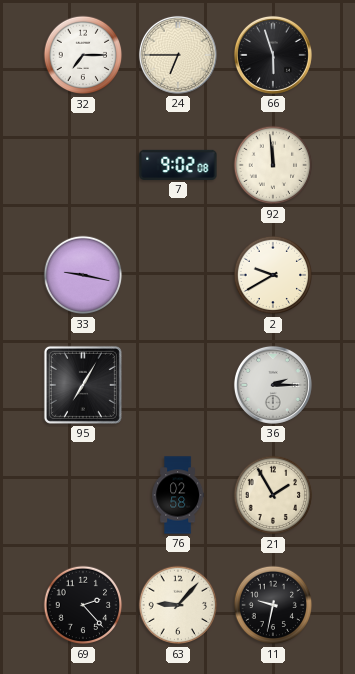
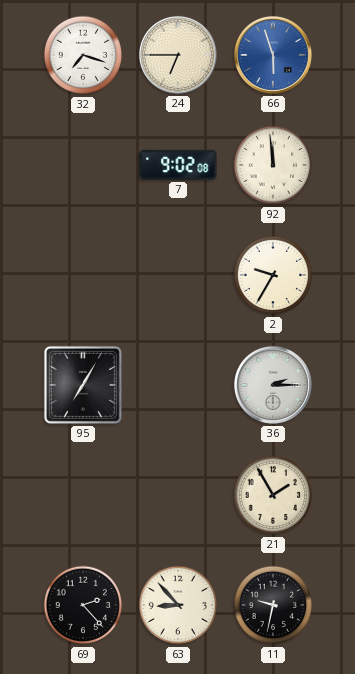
32: 7:15 -> 7:18
66 dial: black -> blue
33: 9:17 -> none
2: 9:40 -> 9:35
76: 02:58 -> none
63: 9:07 -> 8:53
